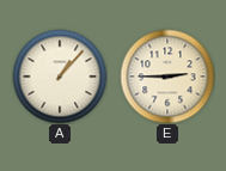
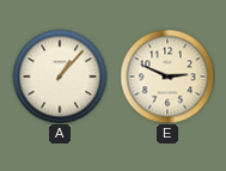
E: 2:45 -> 2:49
